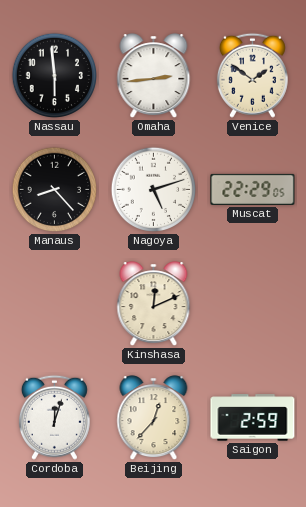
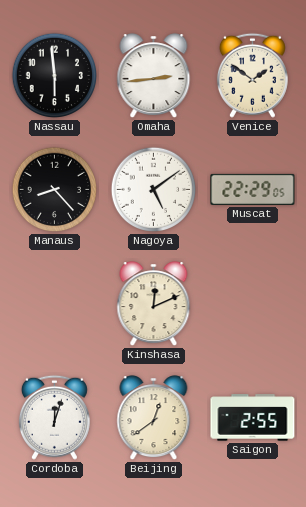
Nagoya: 5:12 -> 5:09
Beijing: 12:37 -> 12:39
Saigon: 2:59 -> 2:55
